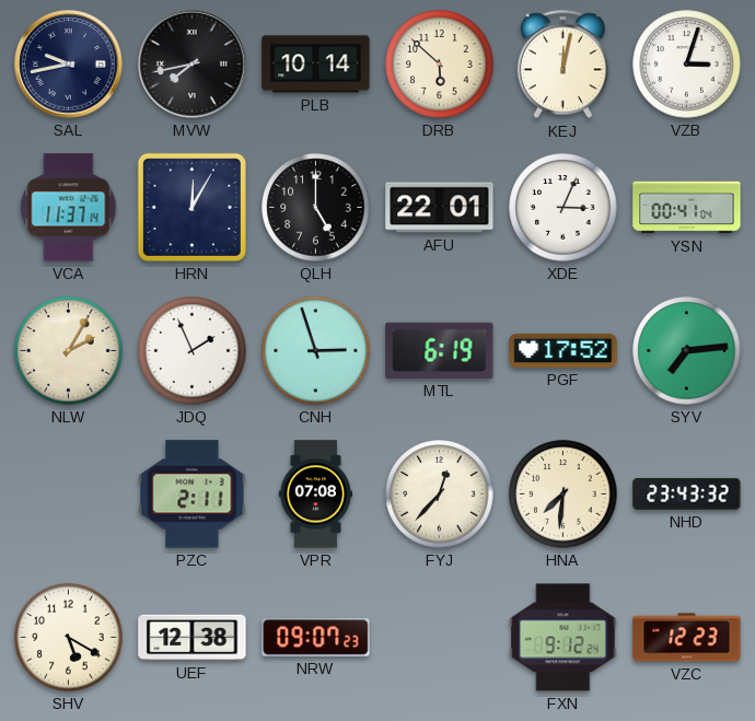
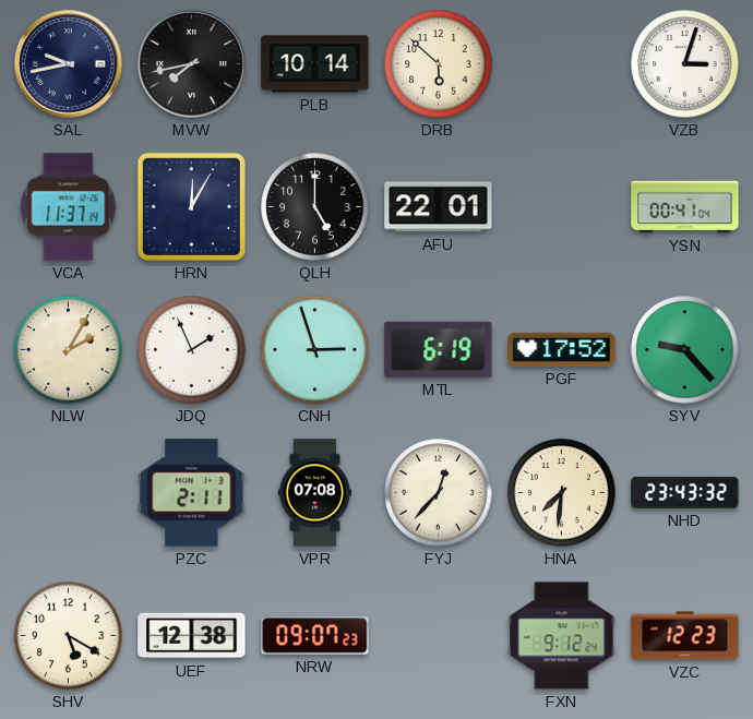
KEJ: 12:02 -> none
XDE: 3:04 -> none
SYV: 7:14 -> 9:23
